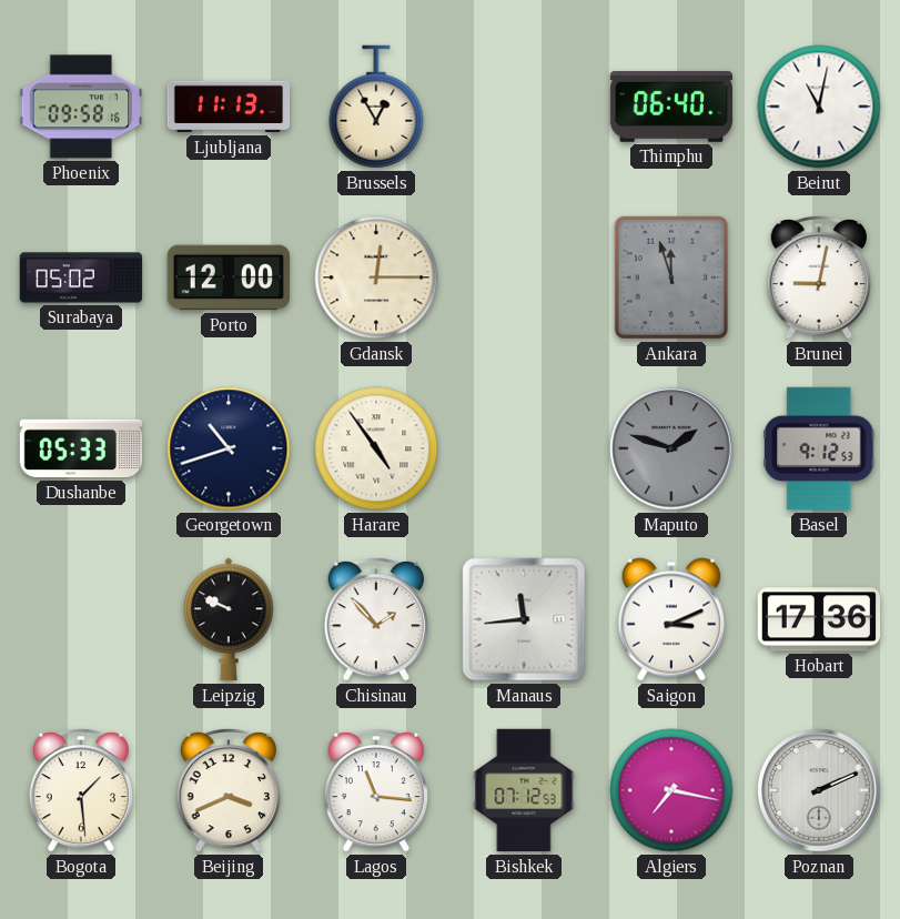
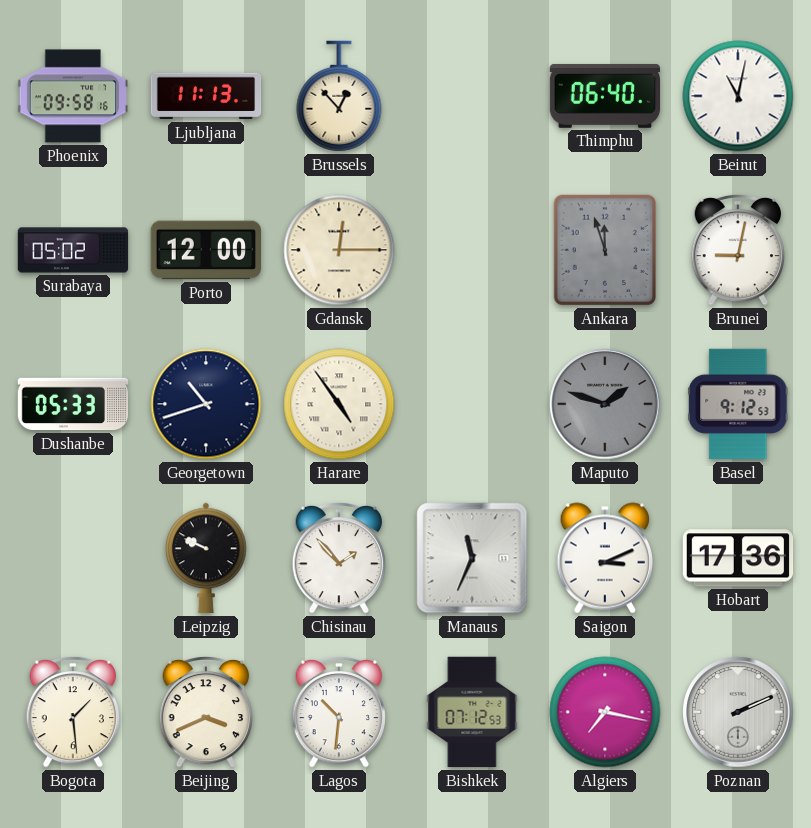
Brussels: 12:55 -> 12:53
Manaus: 11:44 -> 11:34
Lagos: 11:16 -> 10:31
